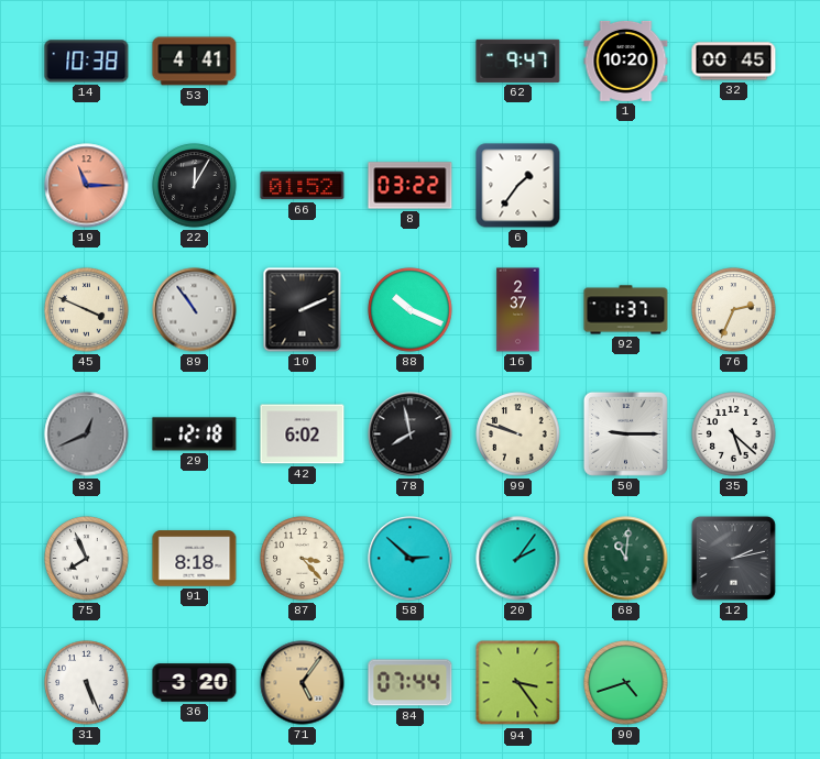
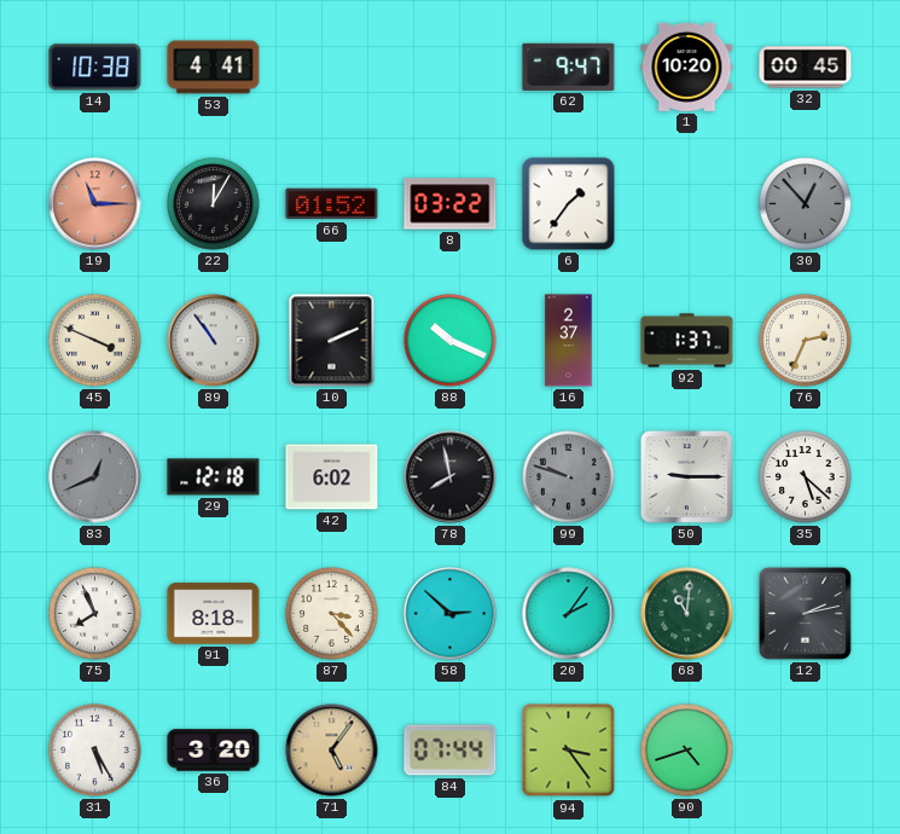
30: none -> 12:53
99 dial: cream -> grey
31: 5:26 -> 5:25
